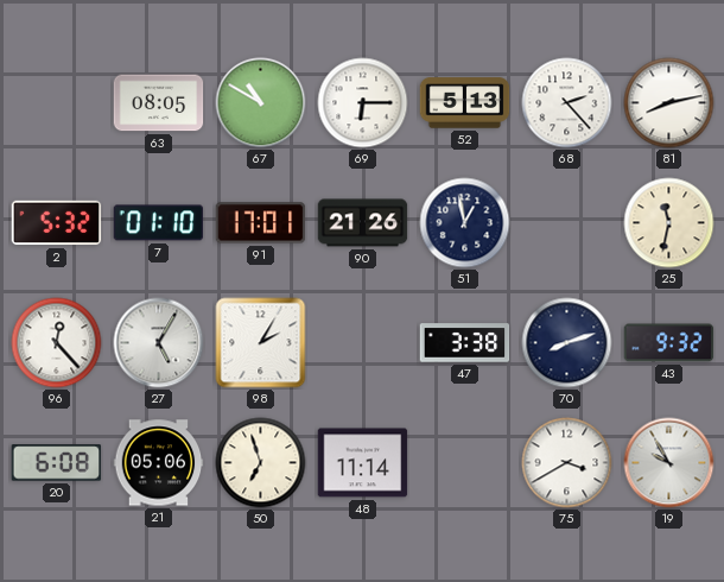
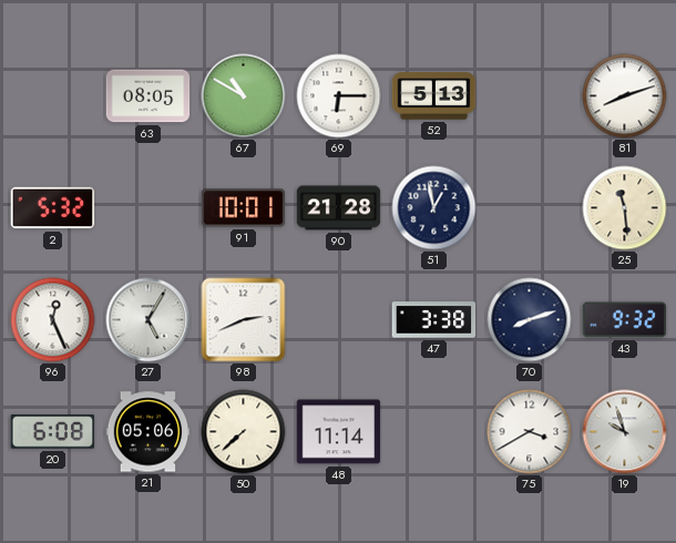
68: 2:23 -> none
81: 8:13 -> 8:12
7: 01:10 -> none
91: 17:01 -> 10:01
90: 21:26 -> 21:28
25: 11:32 -> 11:29
96: 12:23 -> 12:26
98: 2:05 -> 2:41
50: 6:57 -> 7:38
19: 9:55 -> 9:57
